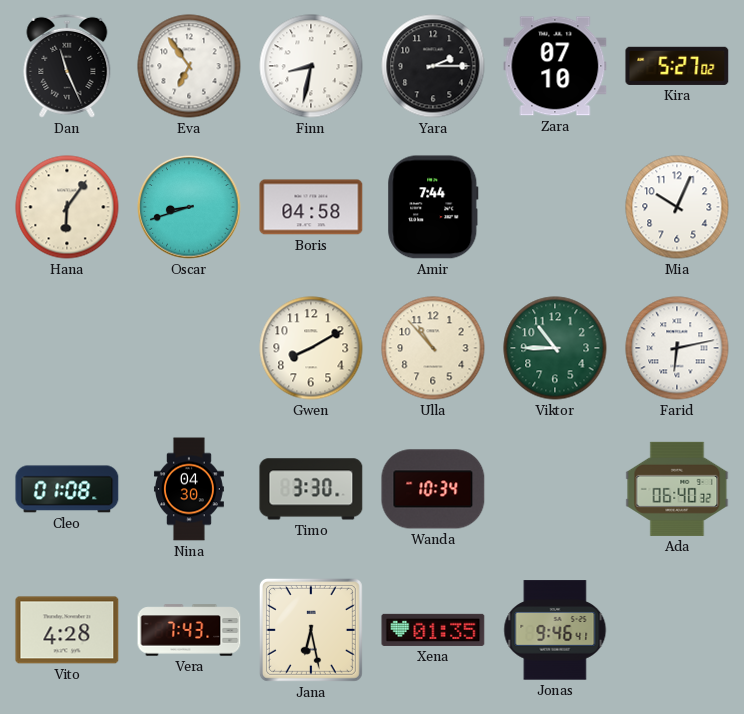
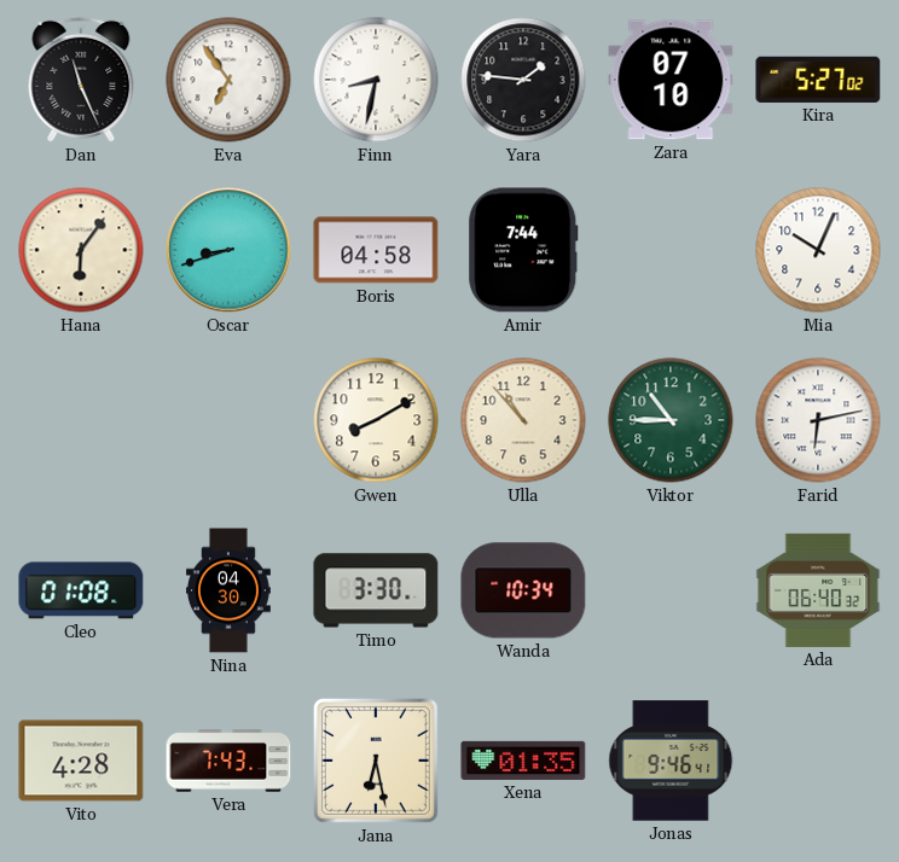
Yara: 2:15 -> 1:46
